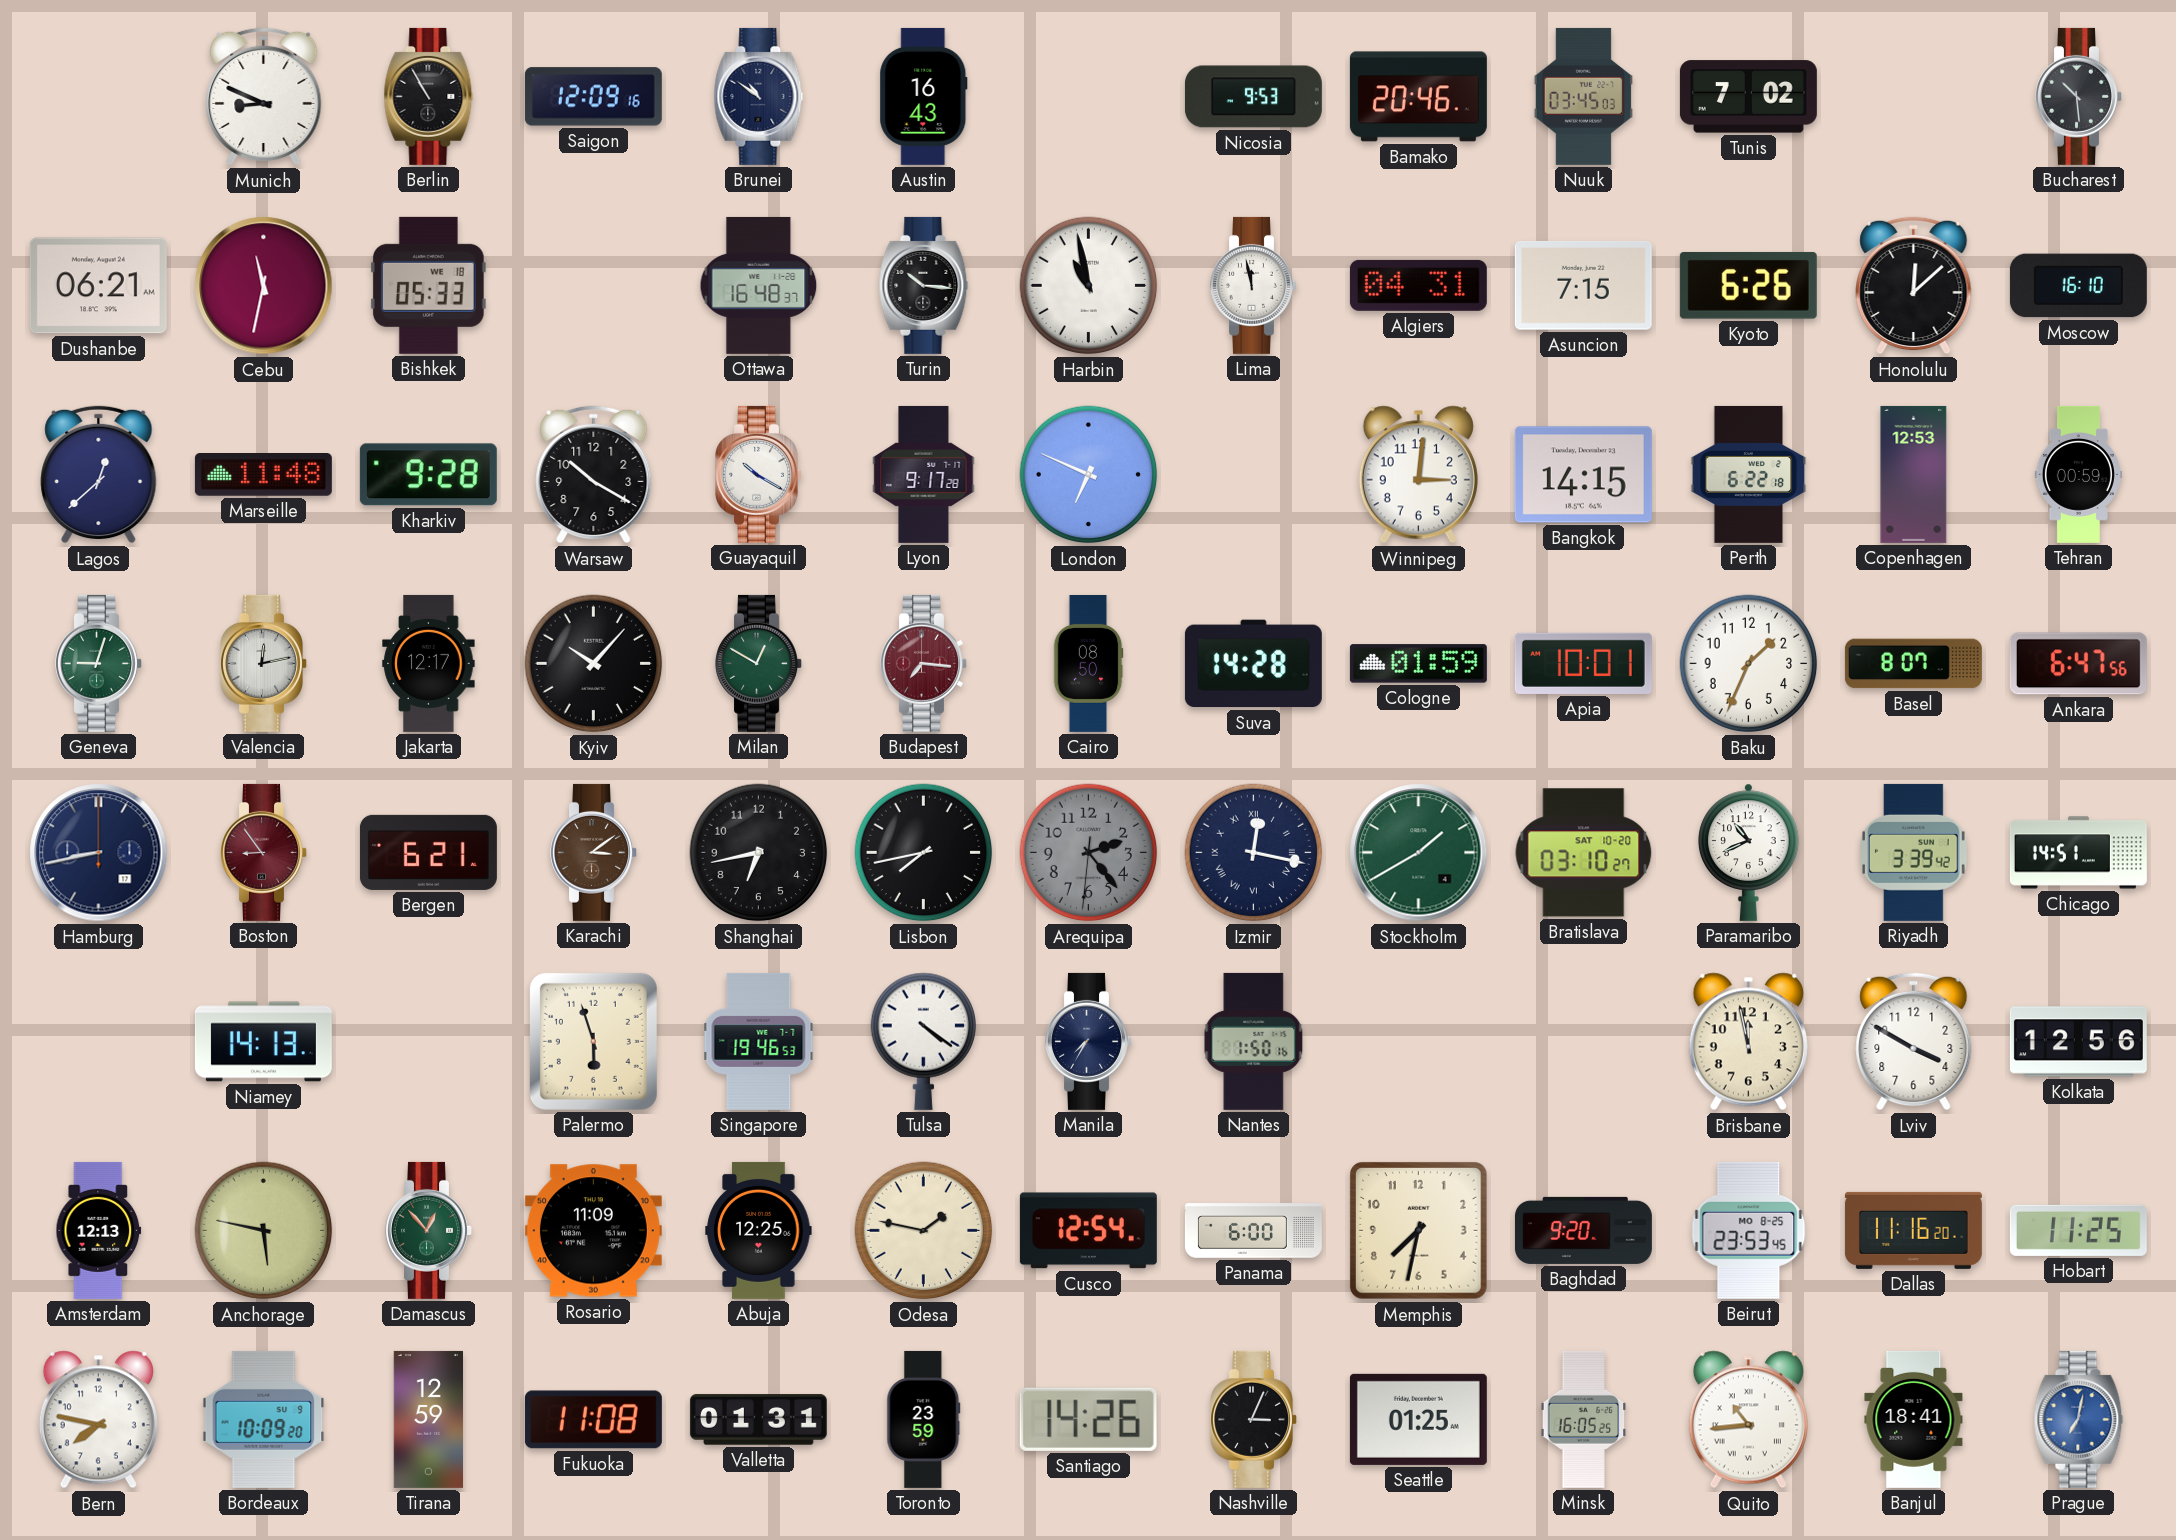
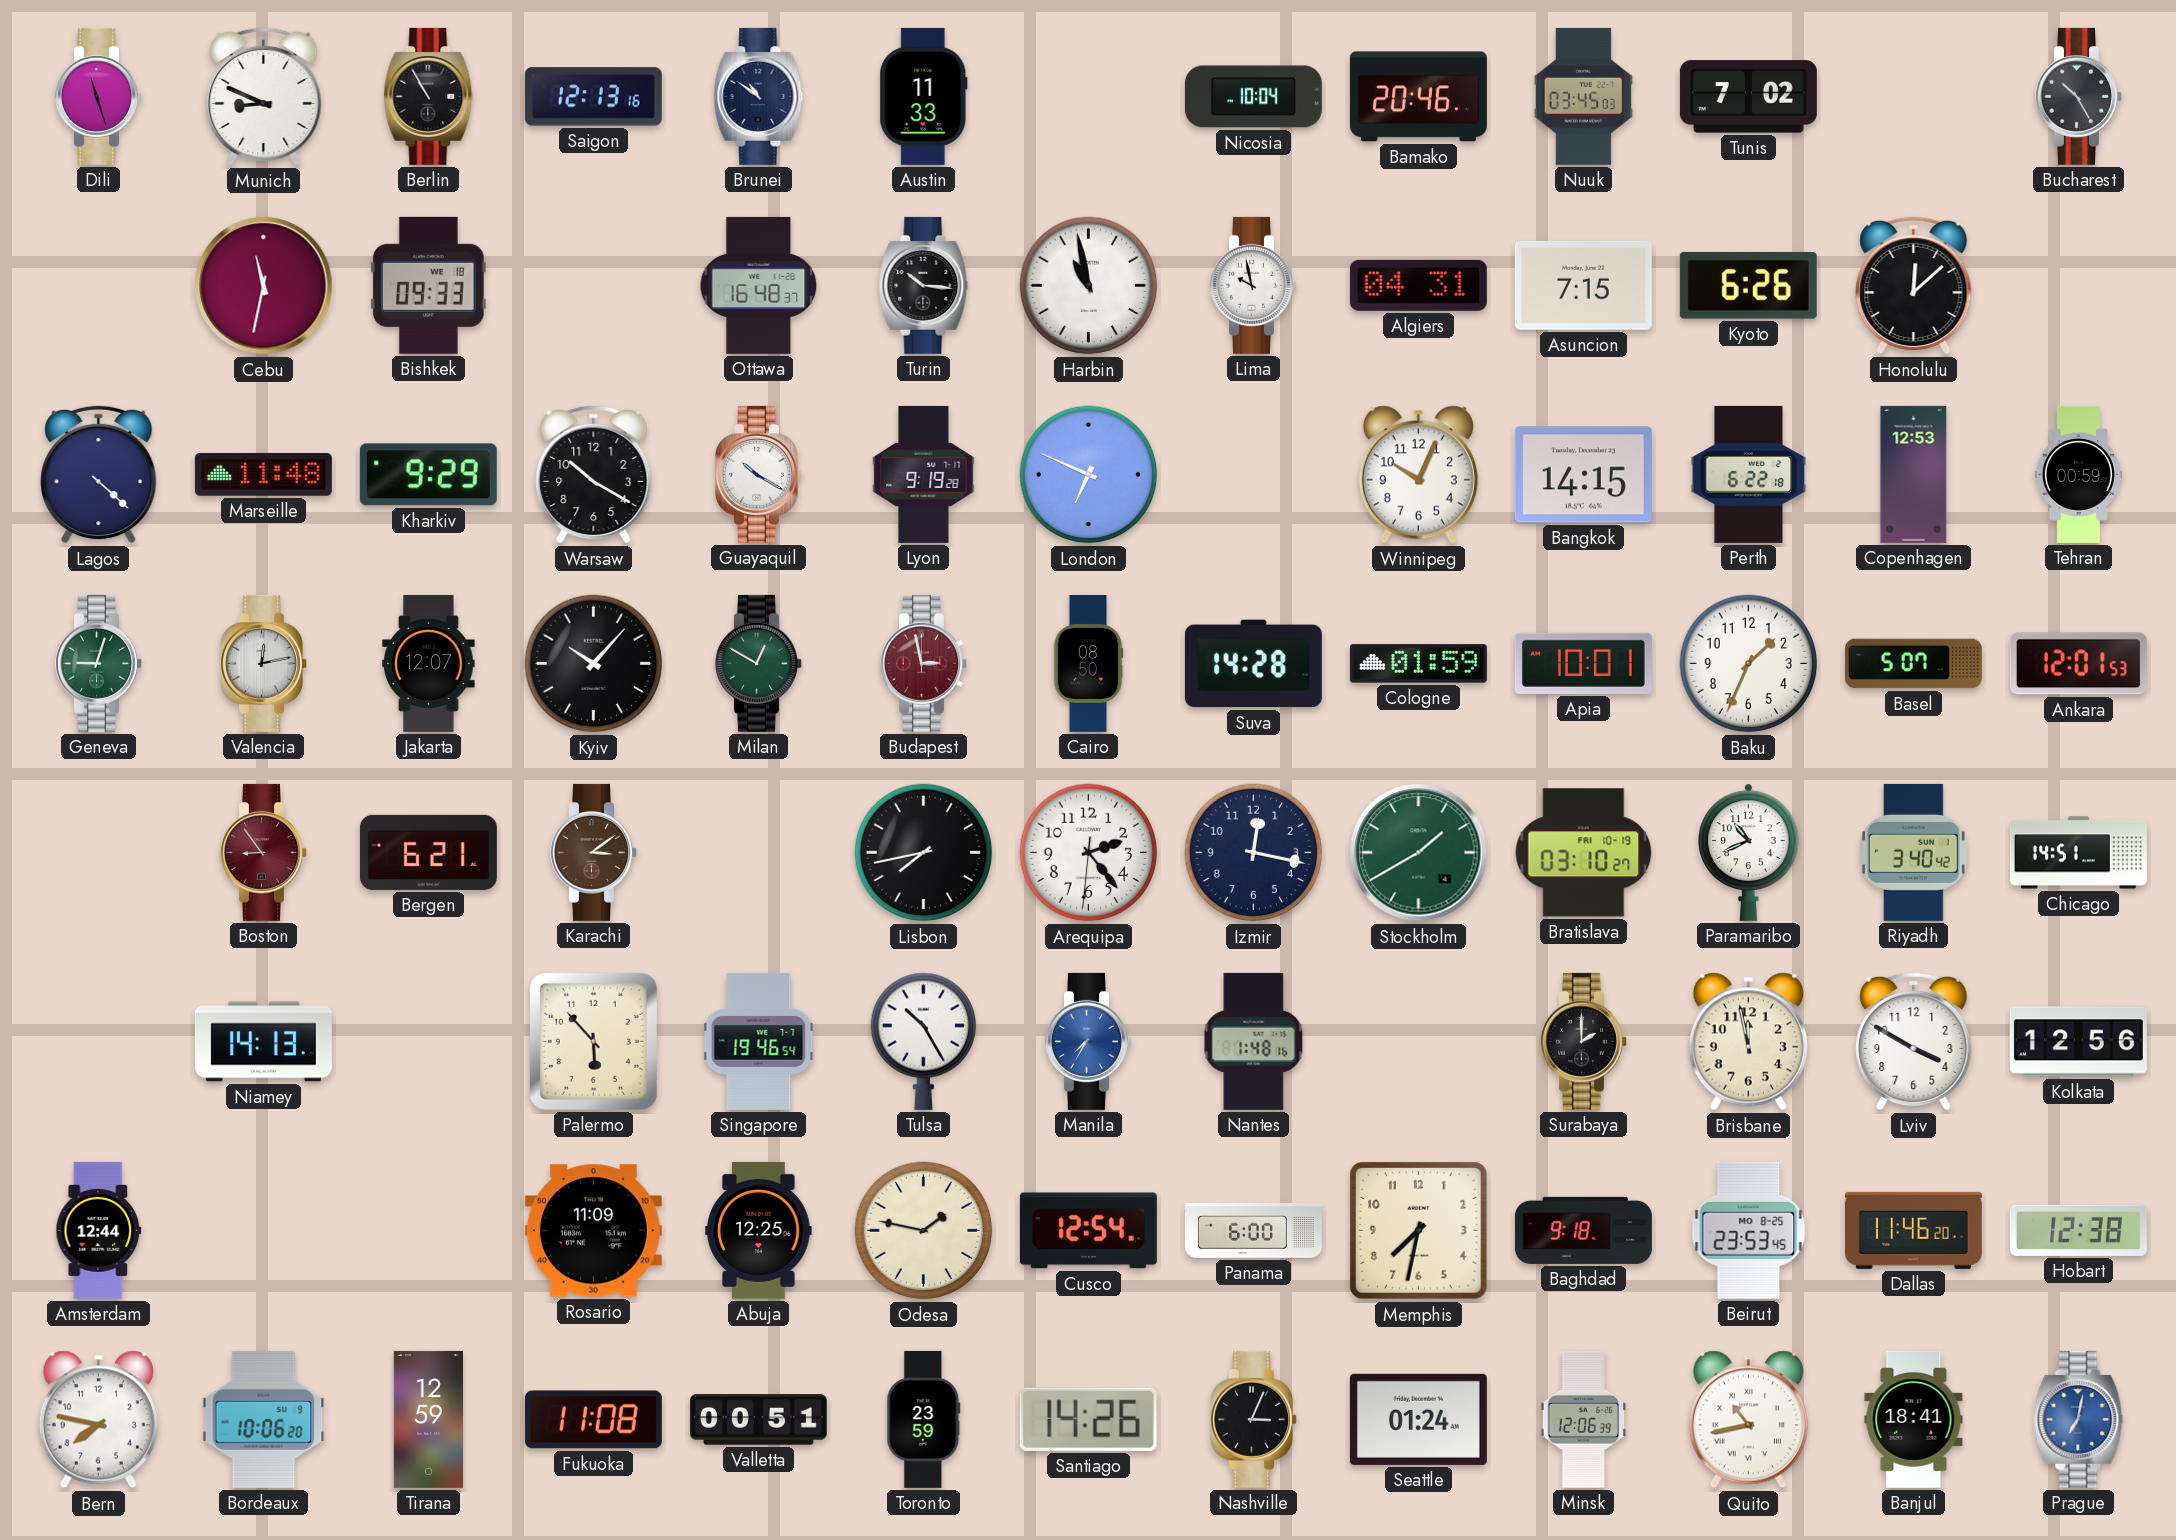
Dili: none -> 11:27
Saigon: 12:09 -> 12:13
Austin: 16:43 -> 11:33
Nicosia: 9:53 -> 10:04
Bucharest: 10:29 -> 10:25
Dushanbe: 06:21 -> none
Bishkek: 05:33 -> 09:33
Lima: 11:58 -> 9:58
Moscow: 16:10 -> none
Lagos: 12:38 -> 4:22
Kharkiv: 9:28 -> 9:29
Lyon: 9:17 -> 9:19
Winnipeg: 3:01 -> 10:04
Jakarta: 12:17 -> 12:07
Budapest: 7:16 -> 2:58
Basel: 8:07 -> 5:07
Ankara: 6:47 -> 12:01
Hamburg: 8:43 -> none
Shanghai: 6:43 -> none
Arequipa dial: grey -> white
Izmir numerals: Roman -> Arabic
Bratislava date: SAT 10-20 -> FRI 10-19
Riyadh: 3:39 -> 3:40
Palermo: 5:57 -> 5:53
Singapore: 19:46:53 -> 19:46:54
Tulsa: 4:21 -> 10:25
Manila dial: navy -> blue
Nantes: 1:50 -> 1:48
Surabaya: none -> 2:00
Amsterdam: 12:13 -> 12:44
Anchorage: 5:47 -> none
Damascus: 12:53 -> none
Baghdad: 9:20 -> 9:18
Dallas: 11:16 -> 11:46
Hobart: 11:25 -> 12:38
Bordeaux: 10:09 -> 10:06
Valletta: 01:31 -> 00:51
Seattle: 01:25 -> 01:24
Minsk: 16:05 -> 12:06
Quito: 10:44 -> 10:43
